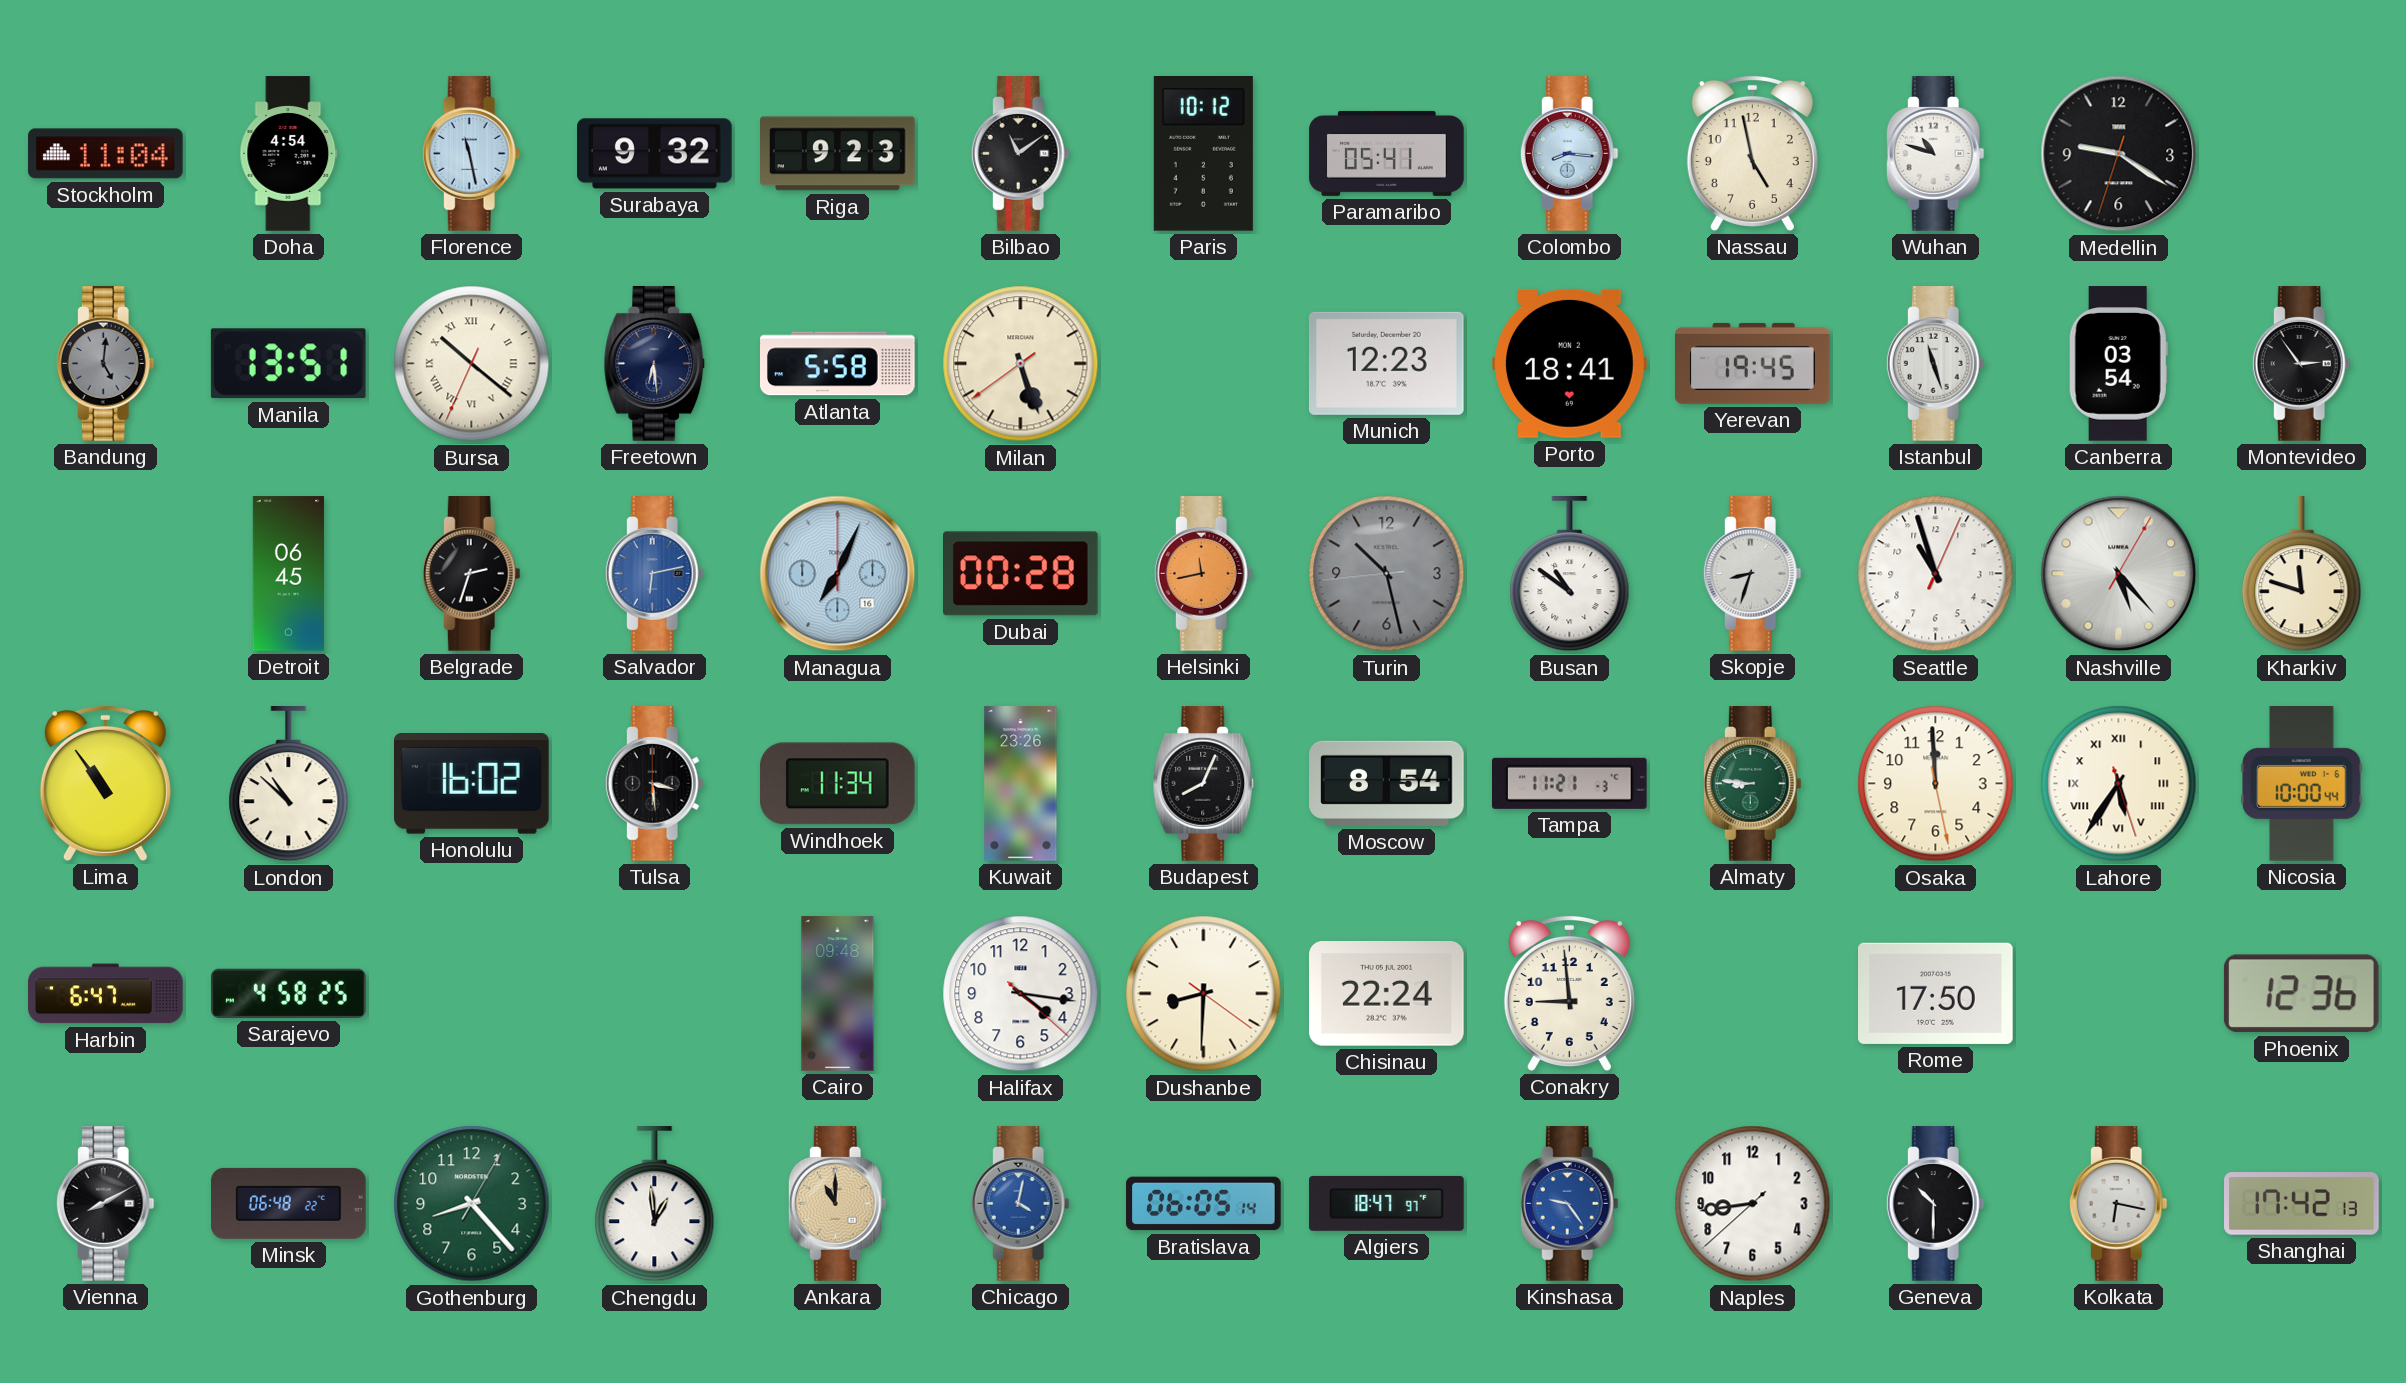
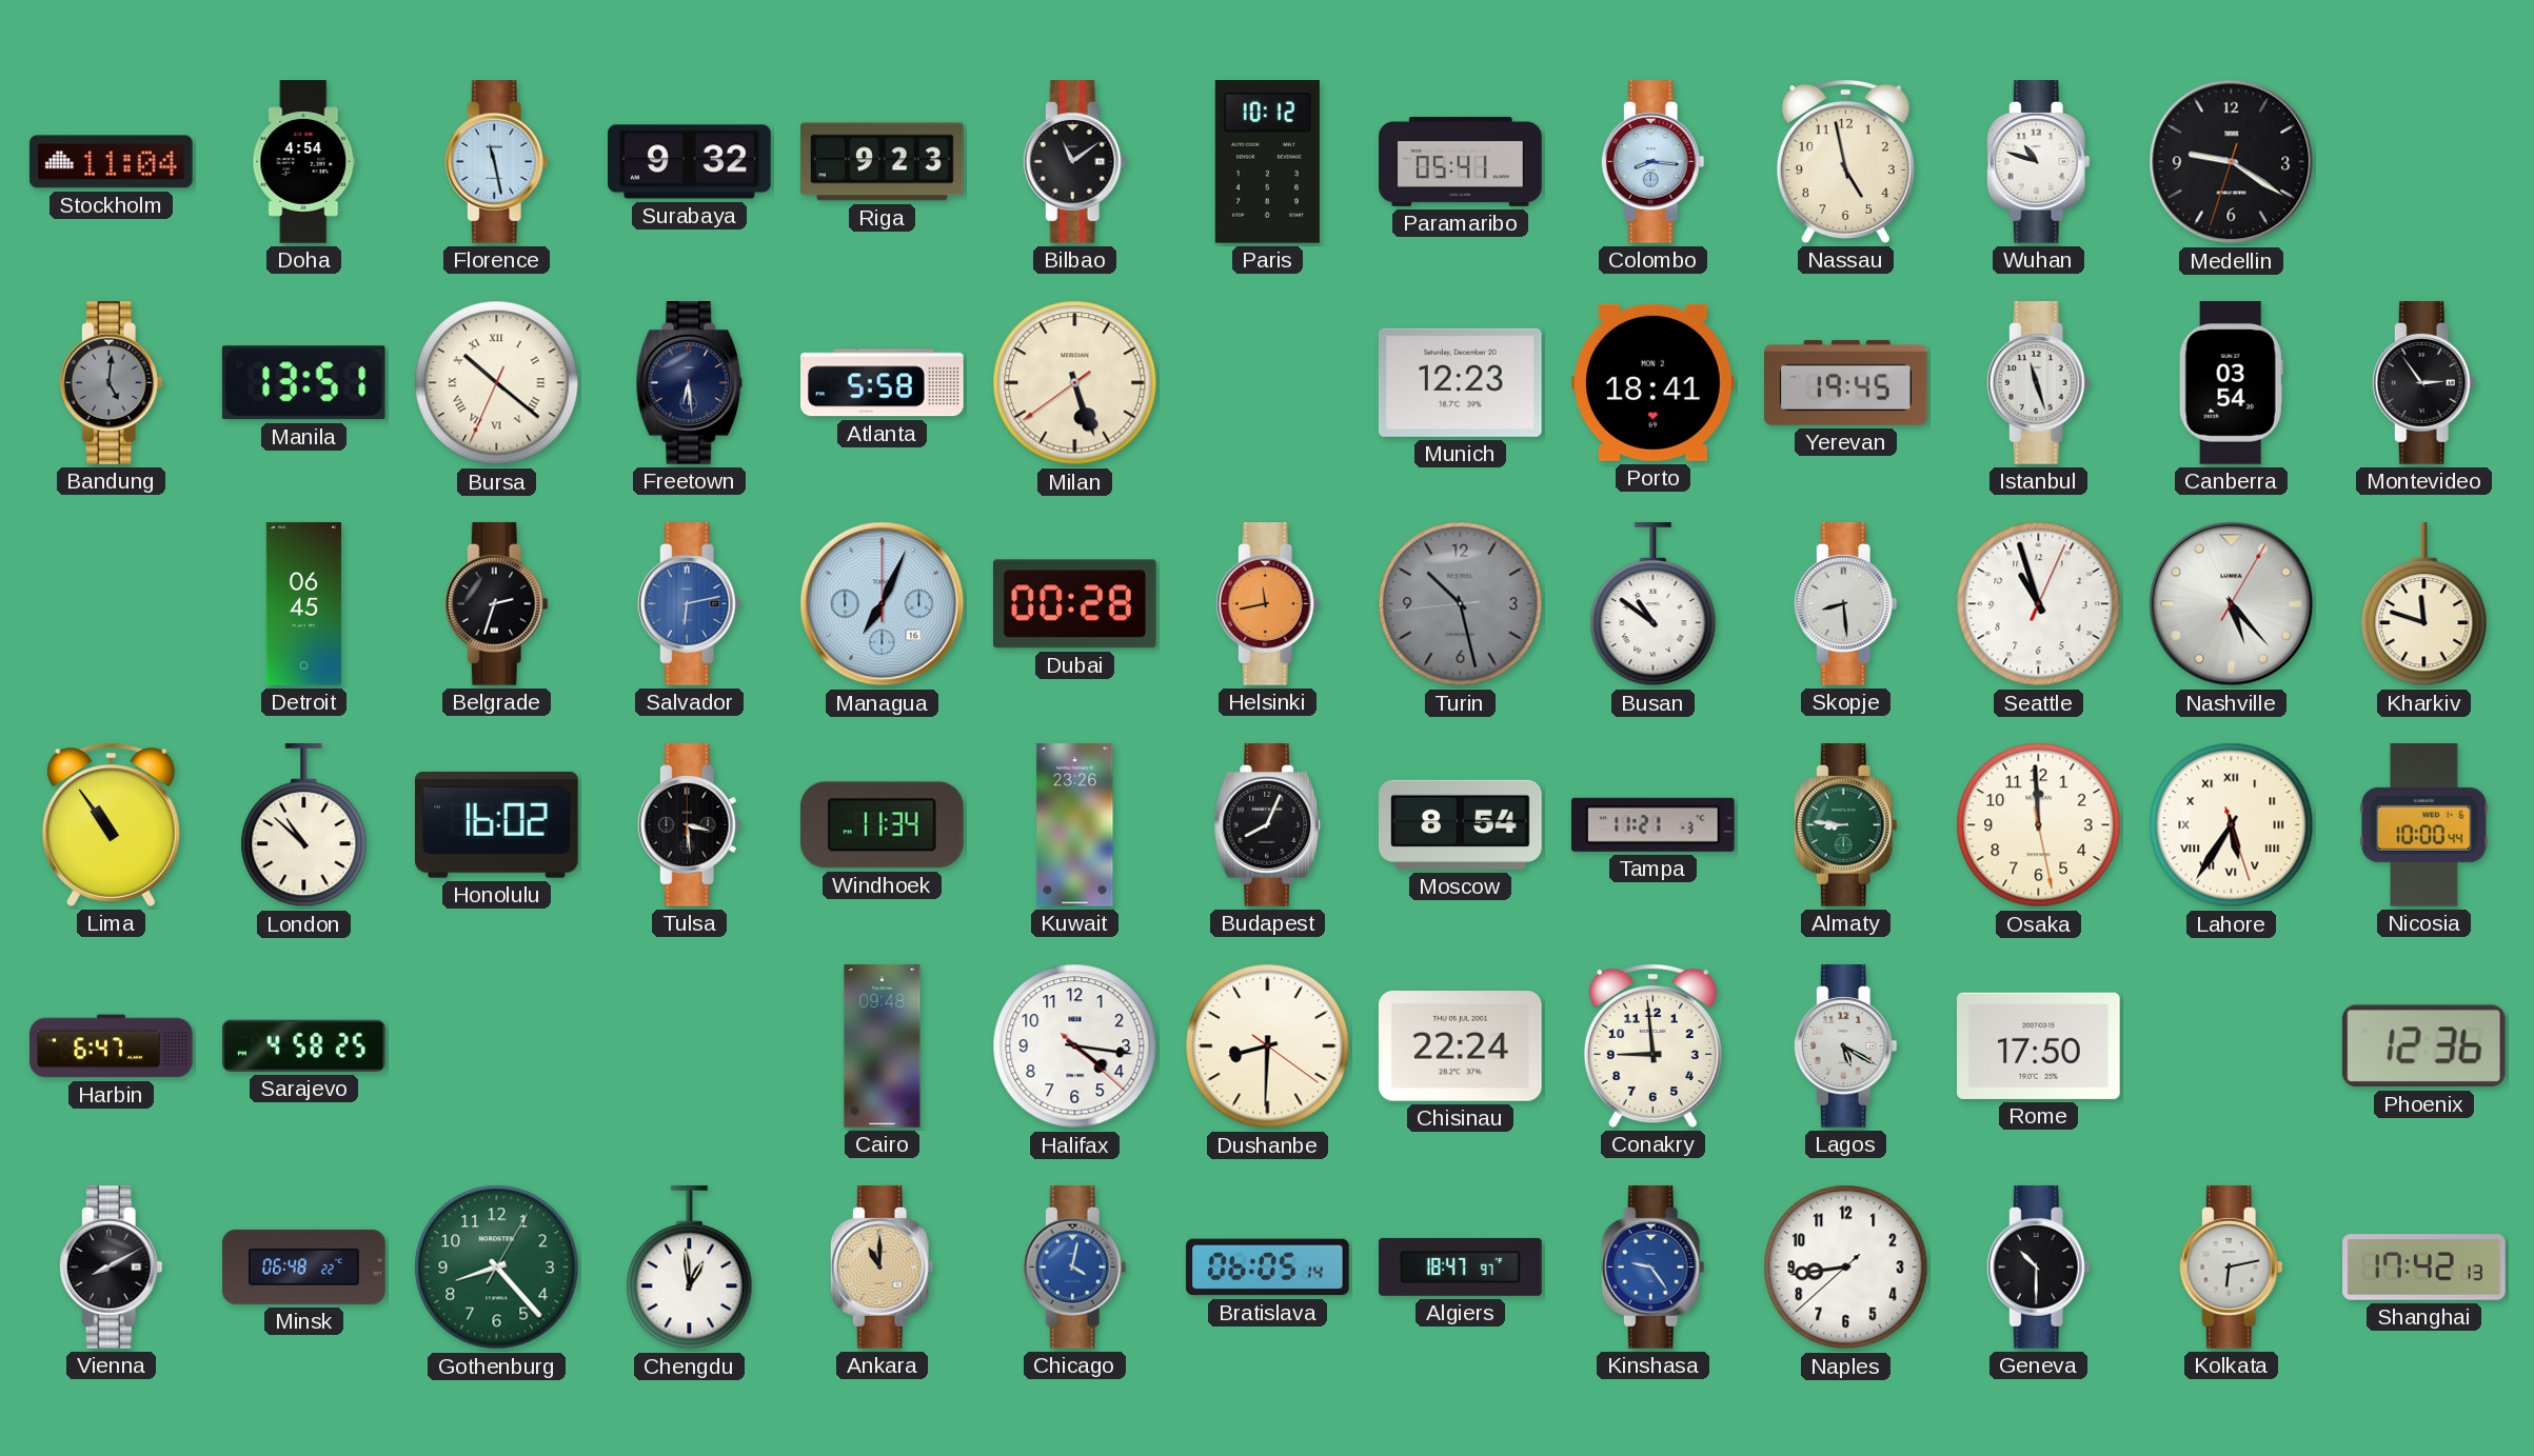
Skopje: 8:33 -> 8:29
Lagos: none -> 5:20
Kolkata: 6:17 -> 6:13
